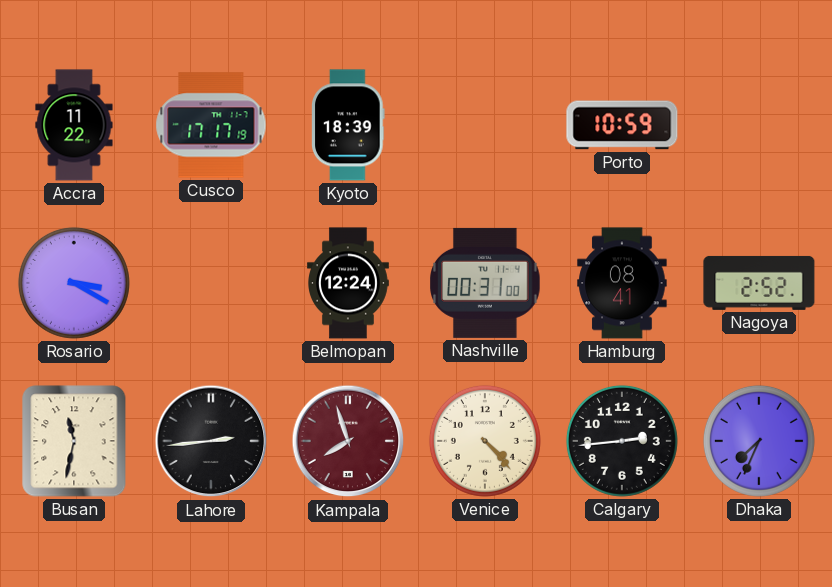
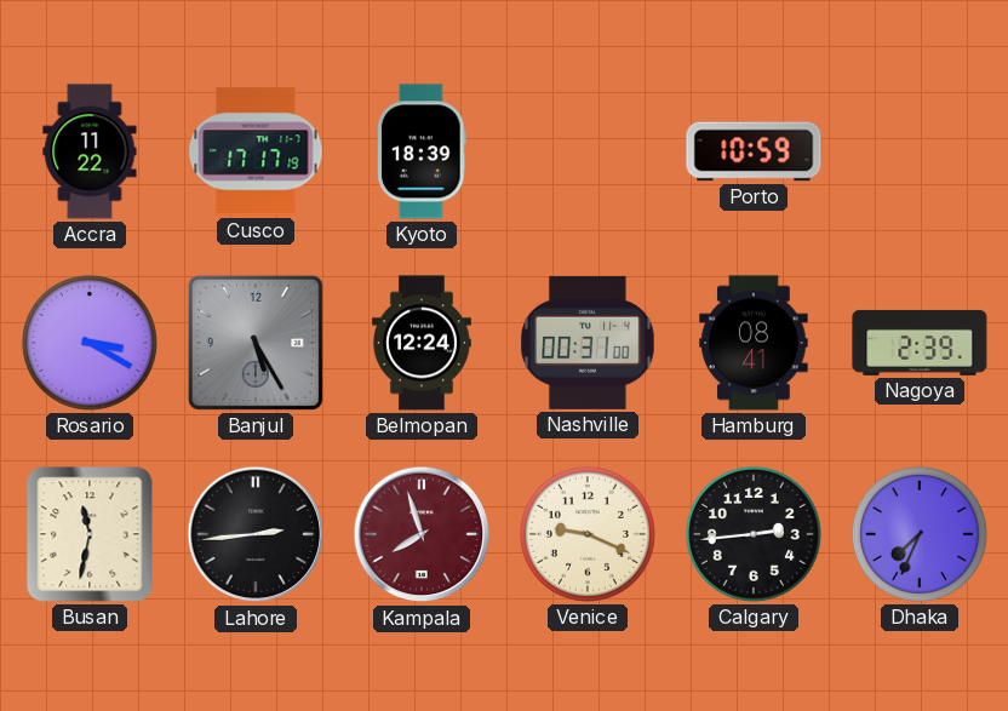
Banjul: none -> 5:25
Nagoya: 2:52 -> 2:39
Venice: 4:23 -> 9:19
